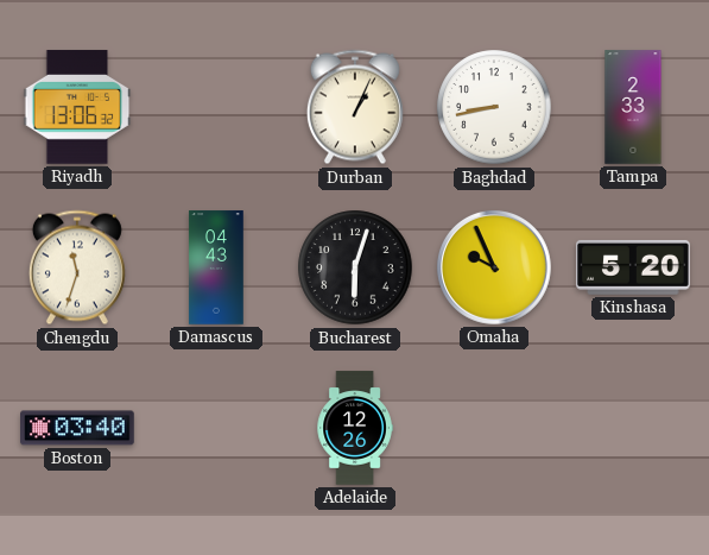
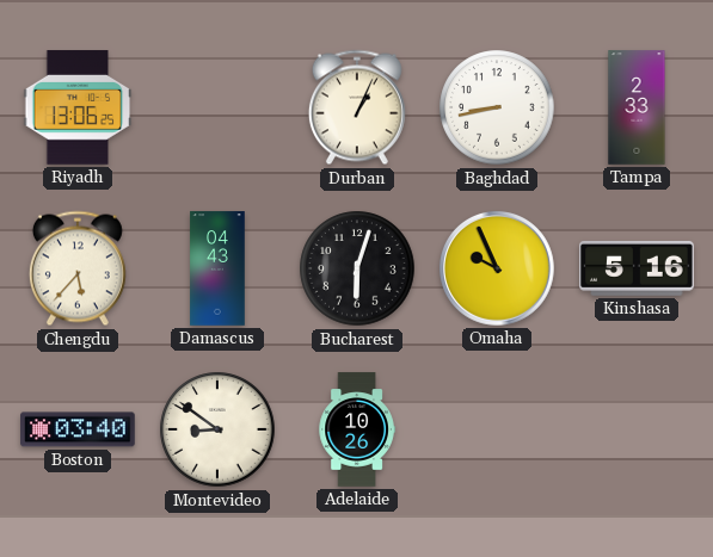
Riyadh: 13:06:32 -> 13:06:25
Chengdu: 11:33 -> 5:37
Kinshasa: 5:20 -> 5:16
Montevideo: none -> 8:51
Adelaide: 12:26 -> 10:26
